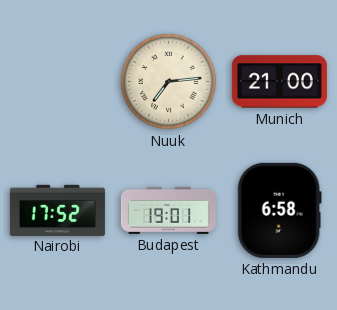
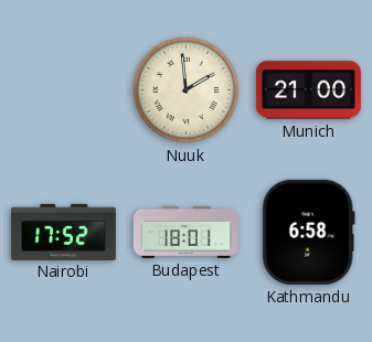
Nuuk: 7:14 -> 1:59
Budapest: 19:01 -> 18:01
